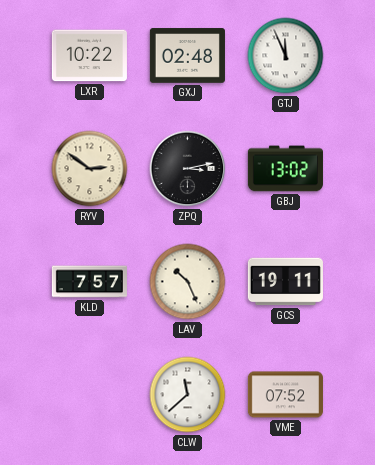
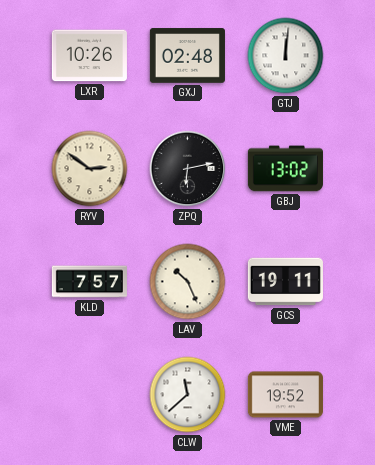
LXR: 10:22 -> 10:26
GTJ: 11:56 -> 12:01
ZPQ: 3:13 -> 6:13
VME: 07:52 -> 19:52
